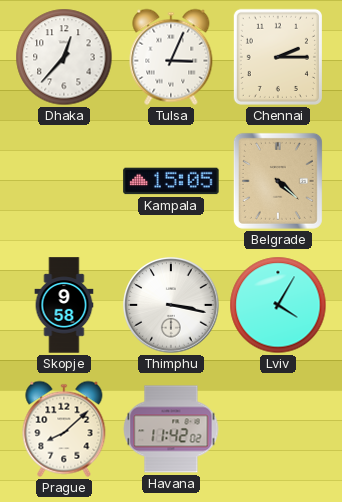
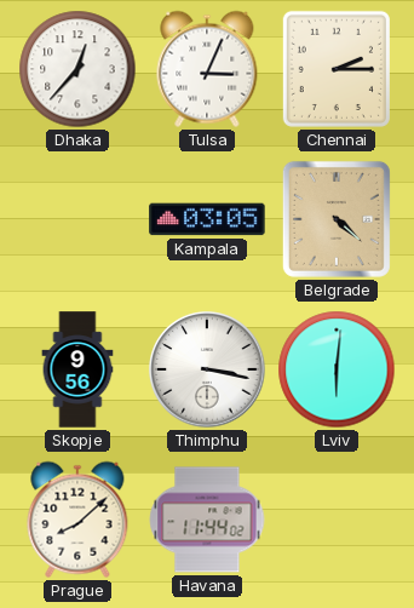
Kampala: 15:05 -> 03:05
Skopje: 9:58 -> 9:56
Lviv: 4:05 -> 6:01
Havana: 11:42 -> 11:44
